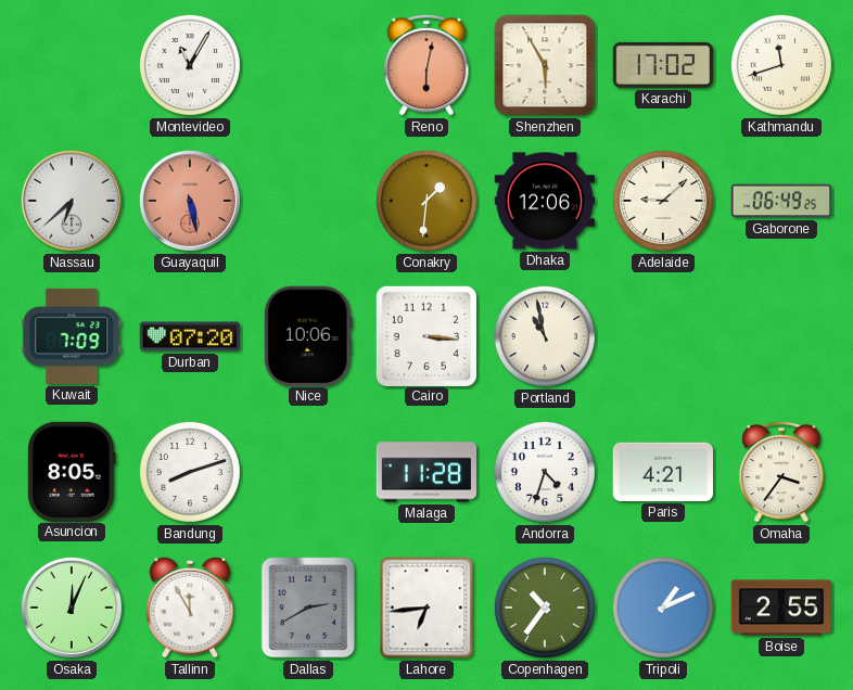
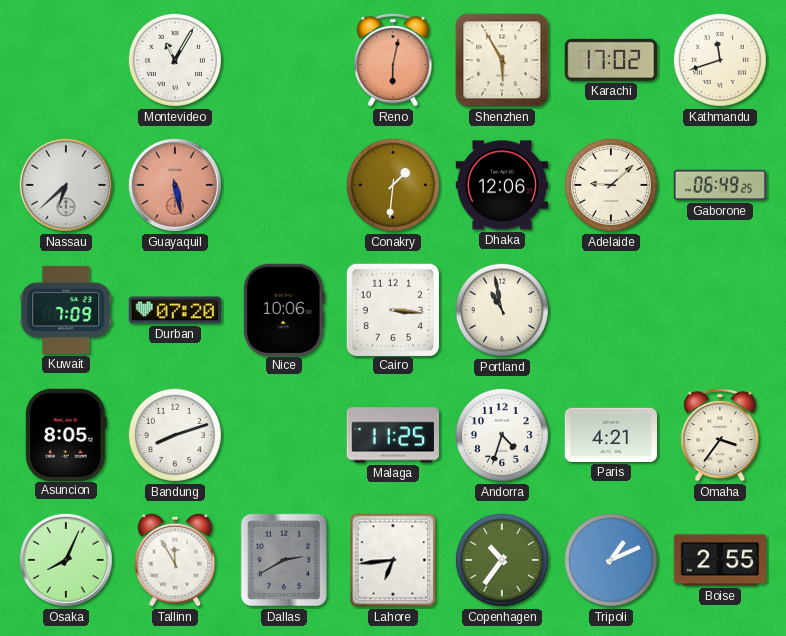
Malaga: 11:28 -> 11:25
Osaka: 12:04 -> 8:04
